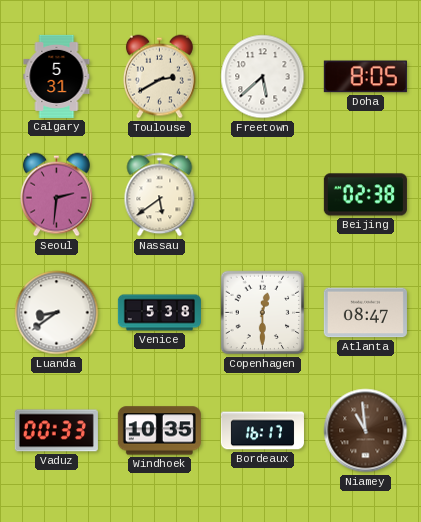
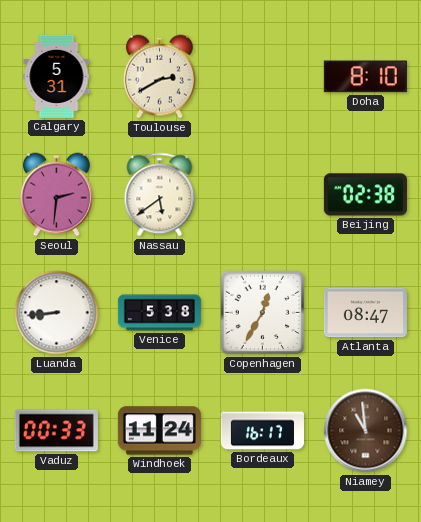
Freetown: 5:38 -> none
Doha: 8:05 -> 8:10
Luanda: 8:39 -> 8:44
Copenhagen: 12:30 -> 12:35
Windhoek: 10:35 -> 11:24
